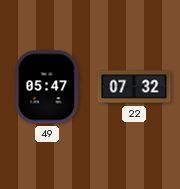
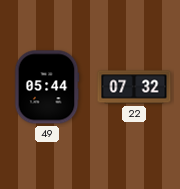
49: 05:47 -> 05:44
